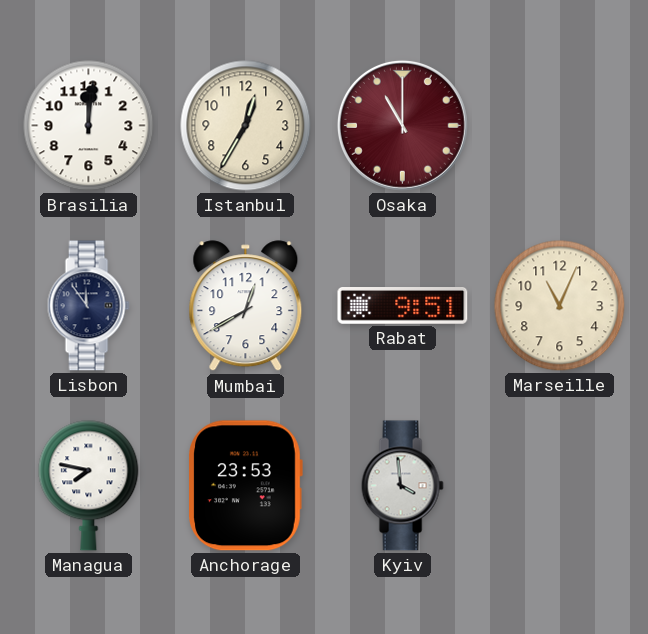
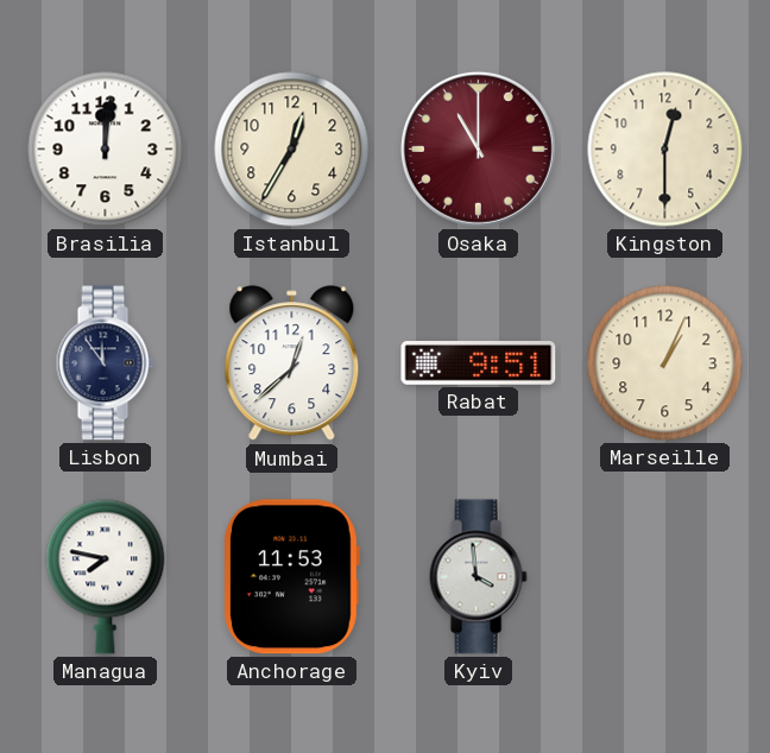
Kingston: none -> 12:30
Mumbai: 12:40 -> 12:38
Marseille: 11:04 -> 1:04
Anchorage: 23:53 -> 11:53
